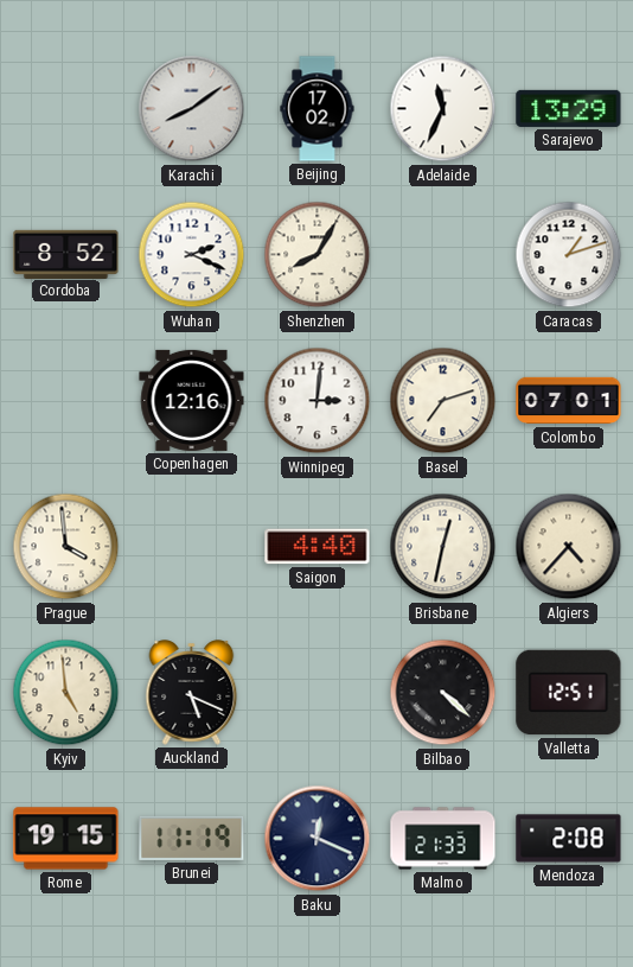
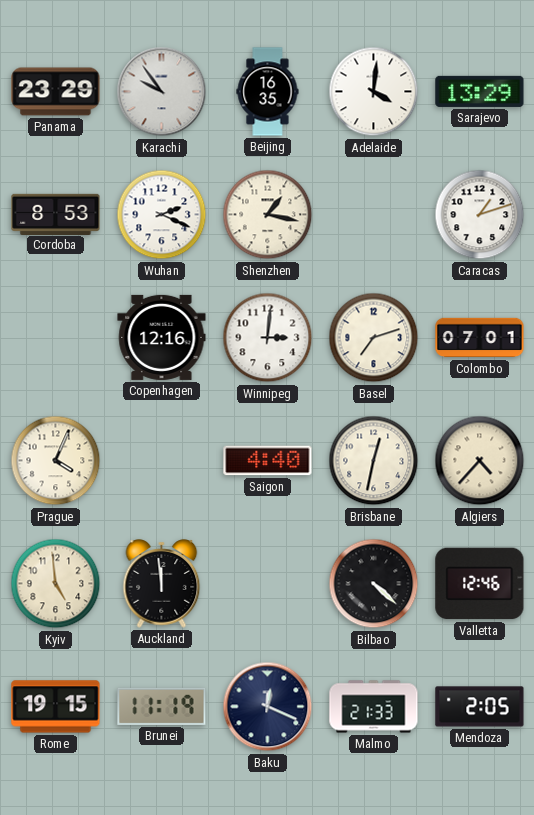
Panama: none -> 23:29
Karachi: 8:09 -> 9:54
Beijing: 17:02 -> 16:35
Adelaide: 11:34 -> 4:01
Cordoba: 8:52 -> 8:53
Shenzhen: 8:05 -> 1:17
Prague: 3:59 -> 4:04
Auckland: 5:19 -> 11:59
Valletta: 12:51 -> 12:46
Mendoza: 2:08 -> 2:05
